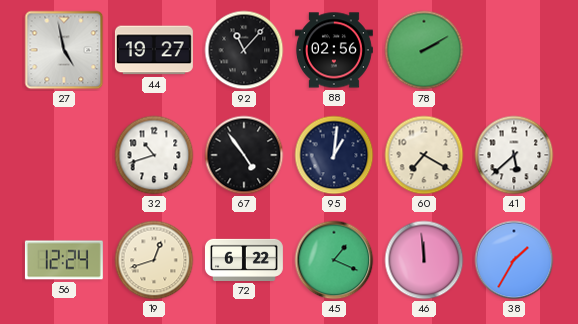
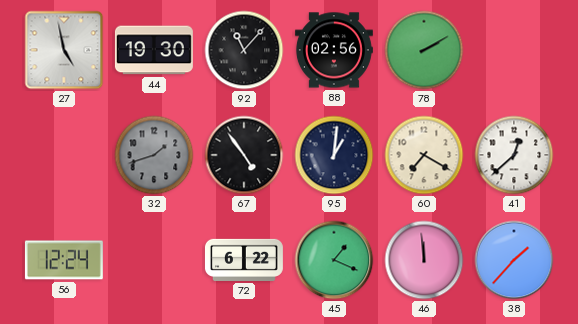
44: 19:27 -> 19:30
32: 10:42 -> 1:42
32 dial: white -> grey
41: 5:38 -> 12:38
19: 12:42 -> none
38: 1:35 -> 1:37
